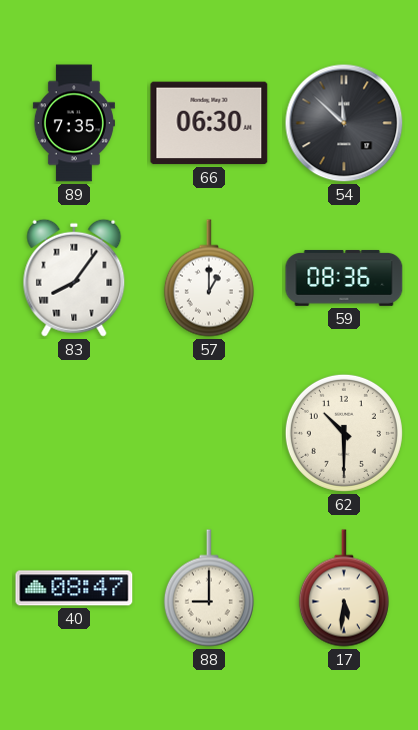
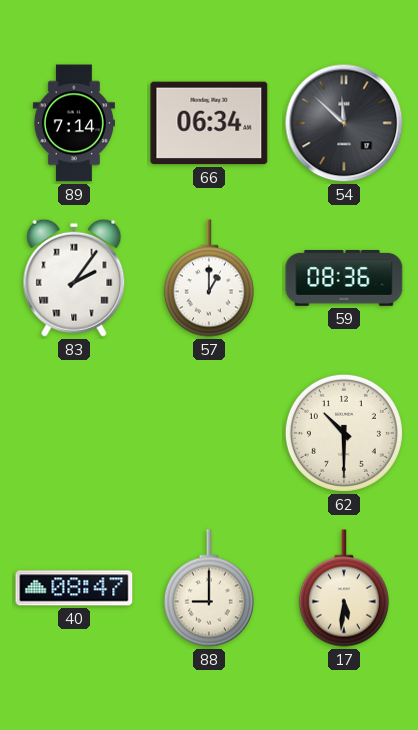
89: 7:35 -> 7:14
66: 06:30 -> 06:34
83: 8:06 -> 2:06
